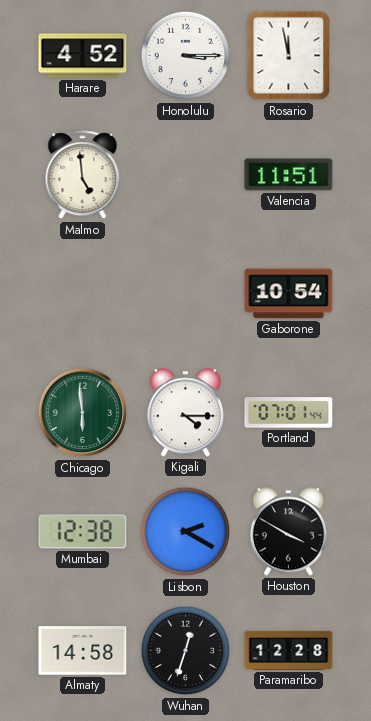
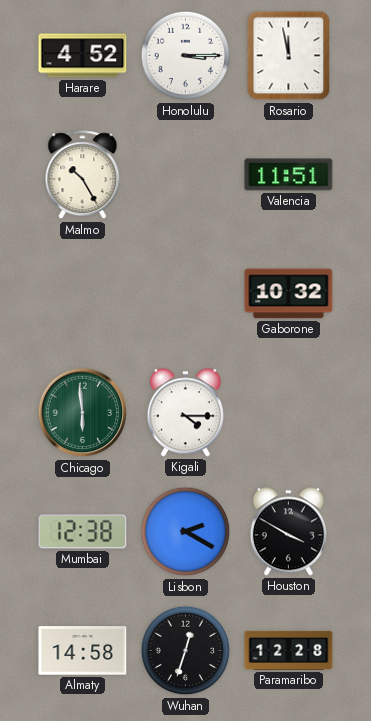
Malmo: 4:59 -> 10:25
Gaborone: 10:54 -> 10:32
Portland: 07:01 -> none
